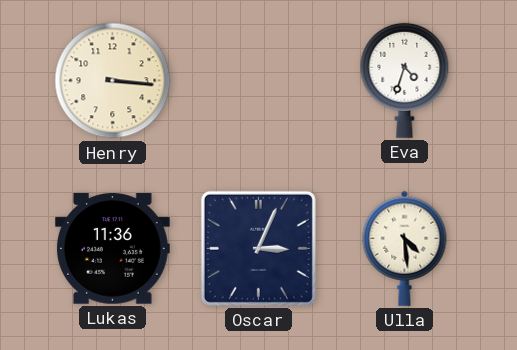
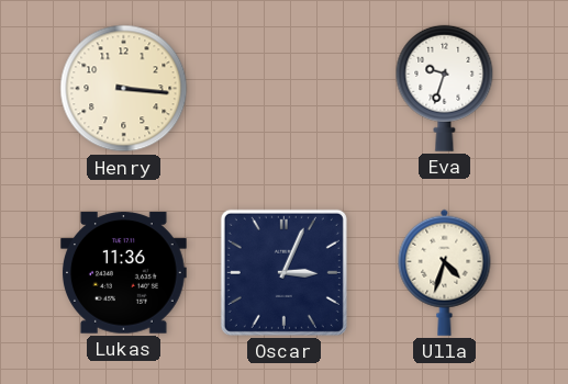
Eva: 4:33 -> 9:33
Ulla: 4:29 -> 4:33
